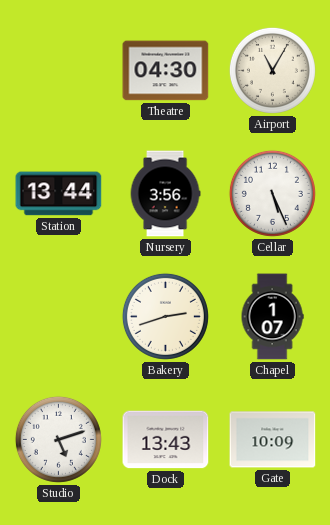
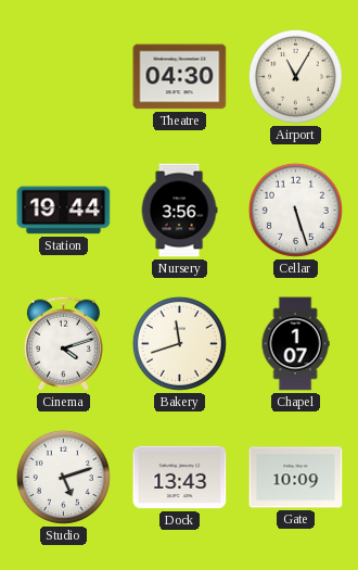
Station: 13:44 -> 19:44
Cellar: 5:26 -> 5:27
Cinema: none -> 4:12
Bakery: 2:42 -> 11:42
